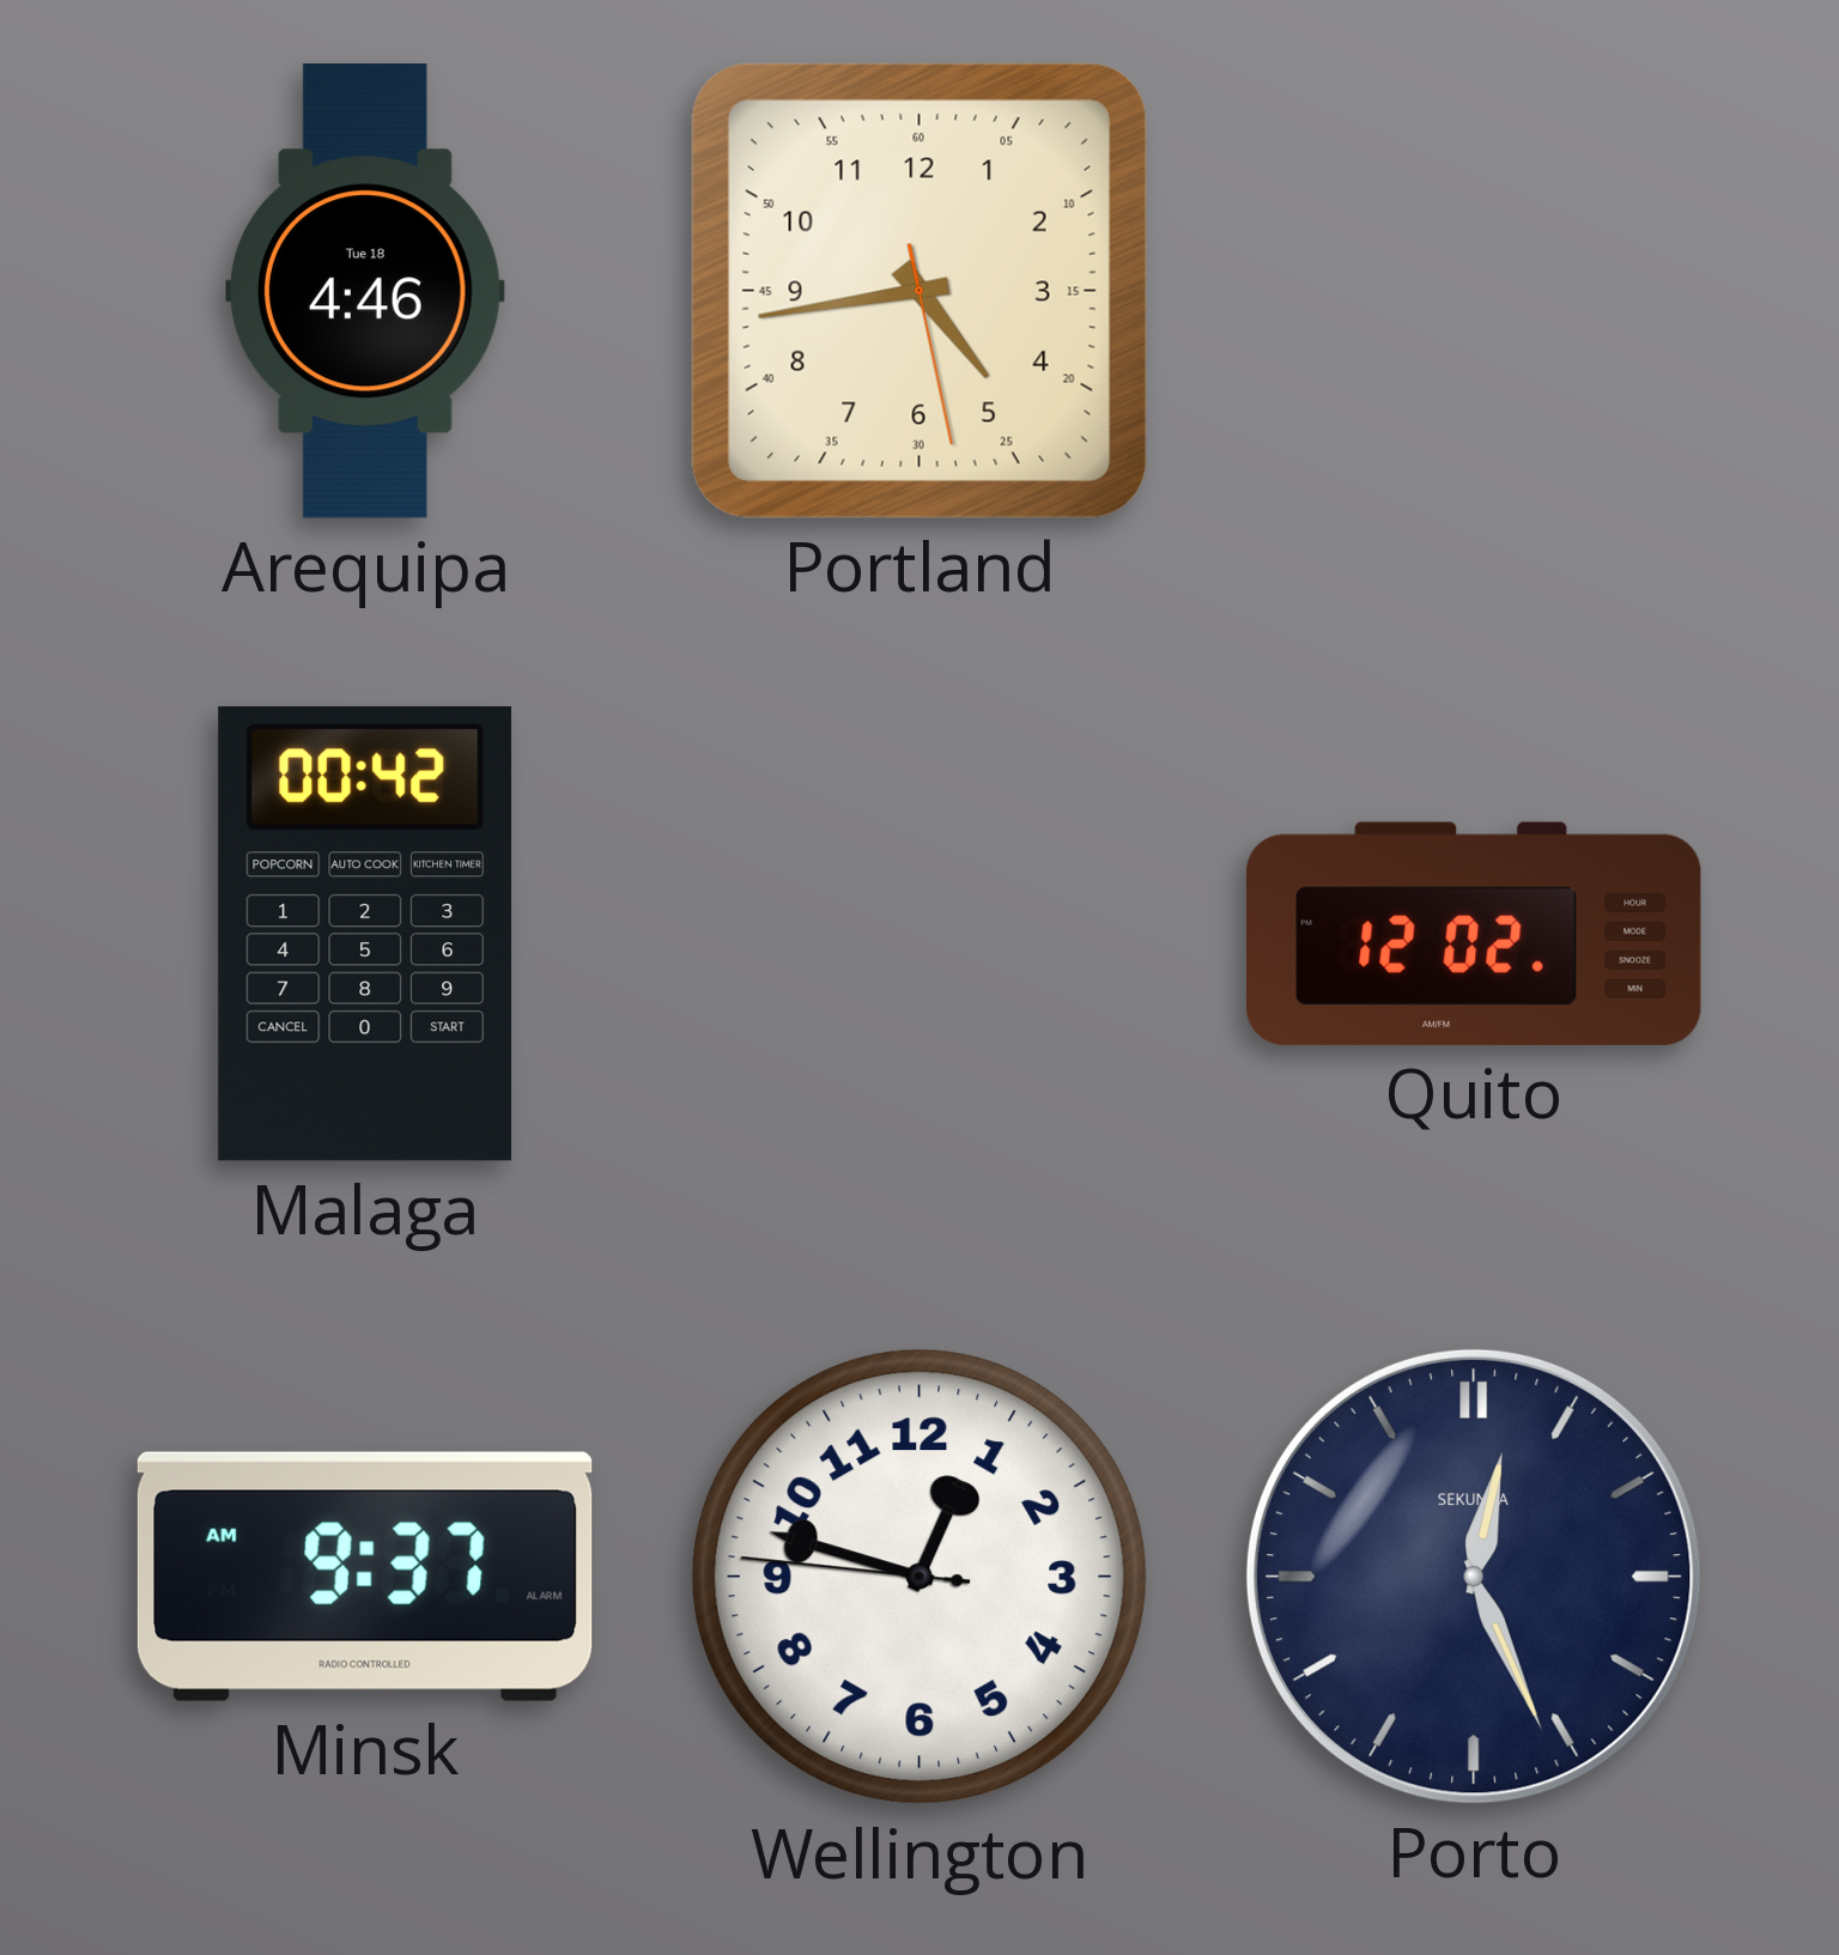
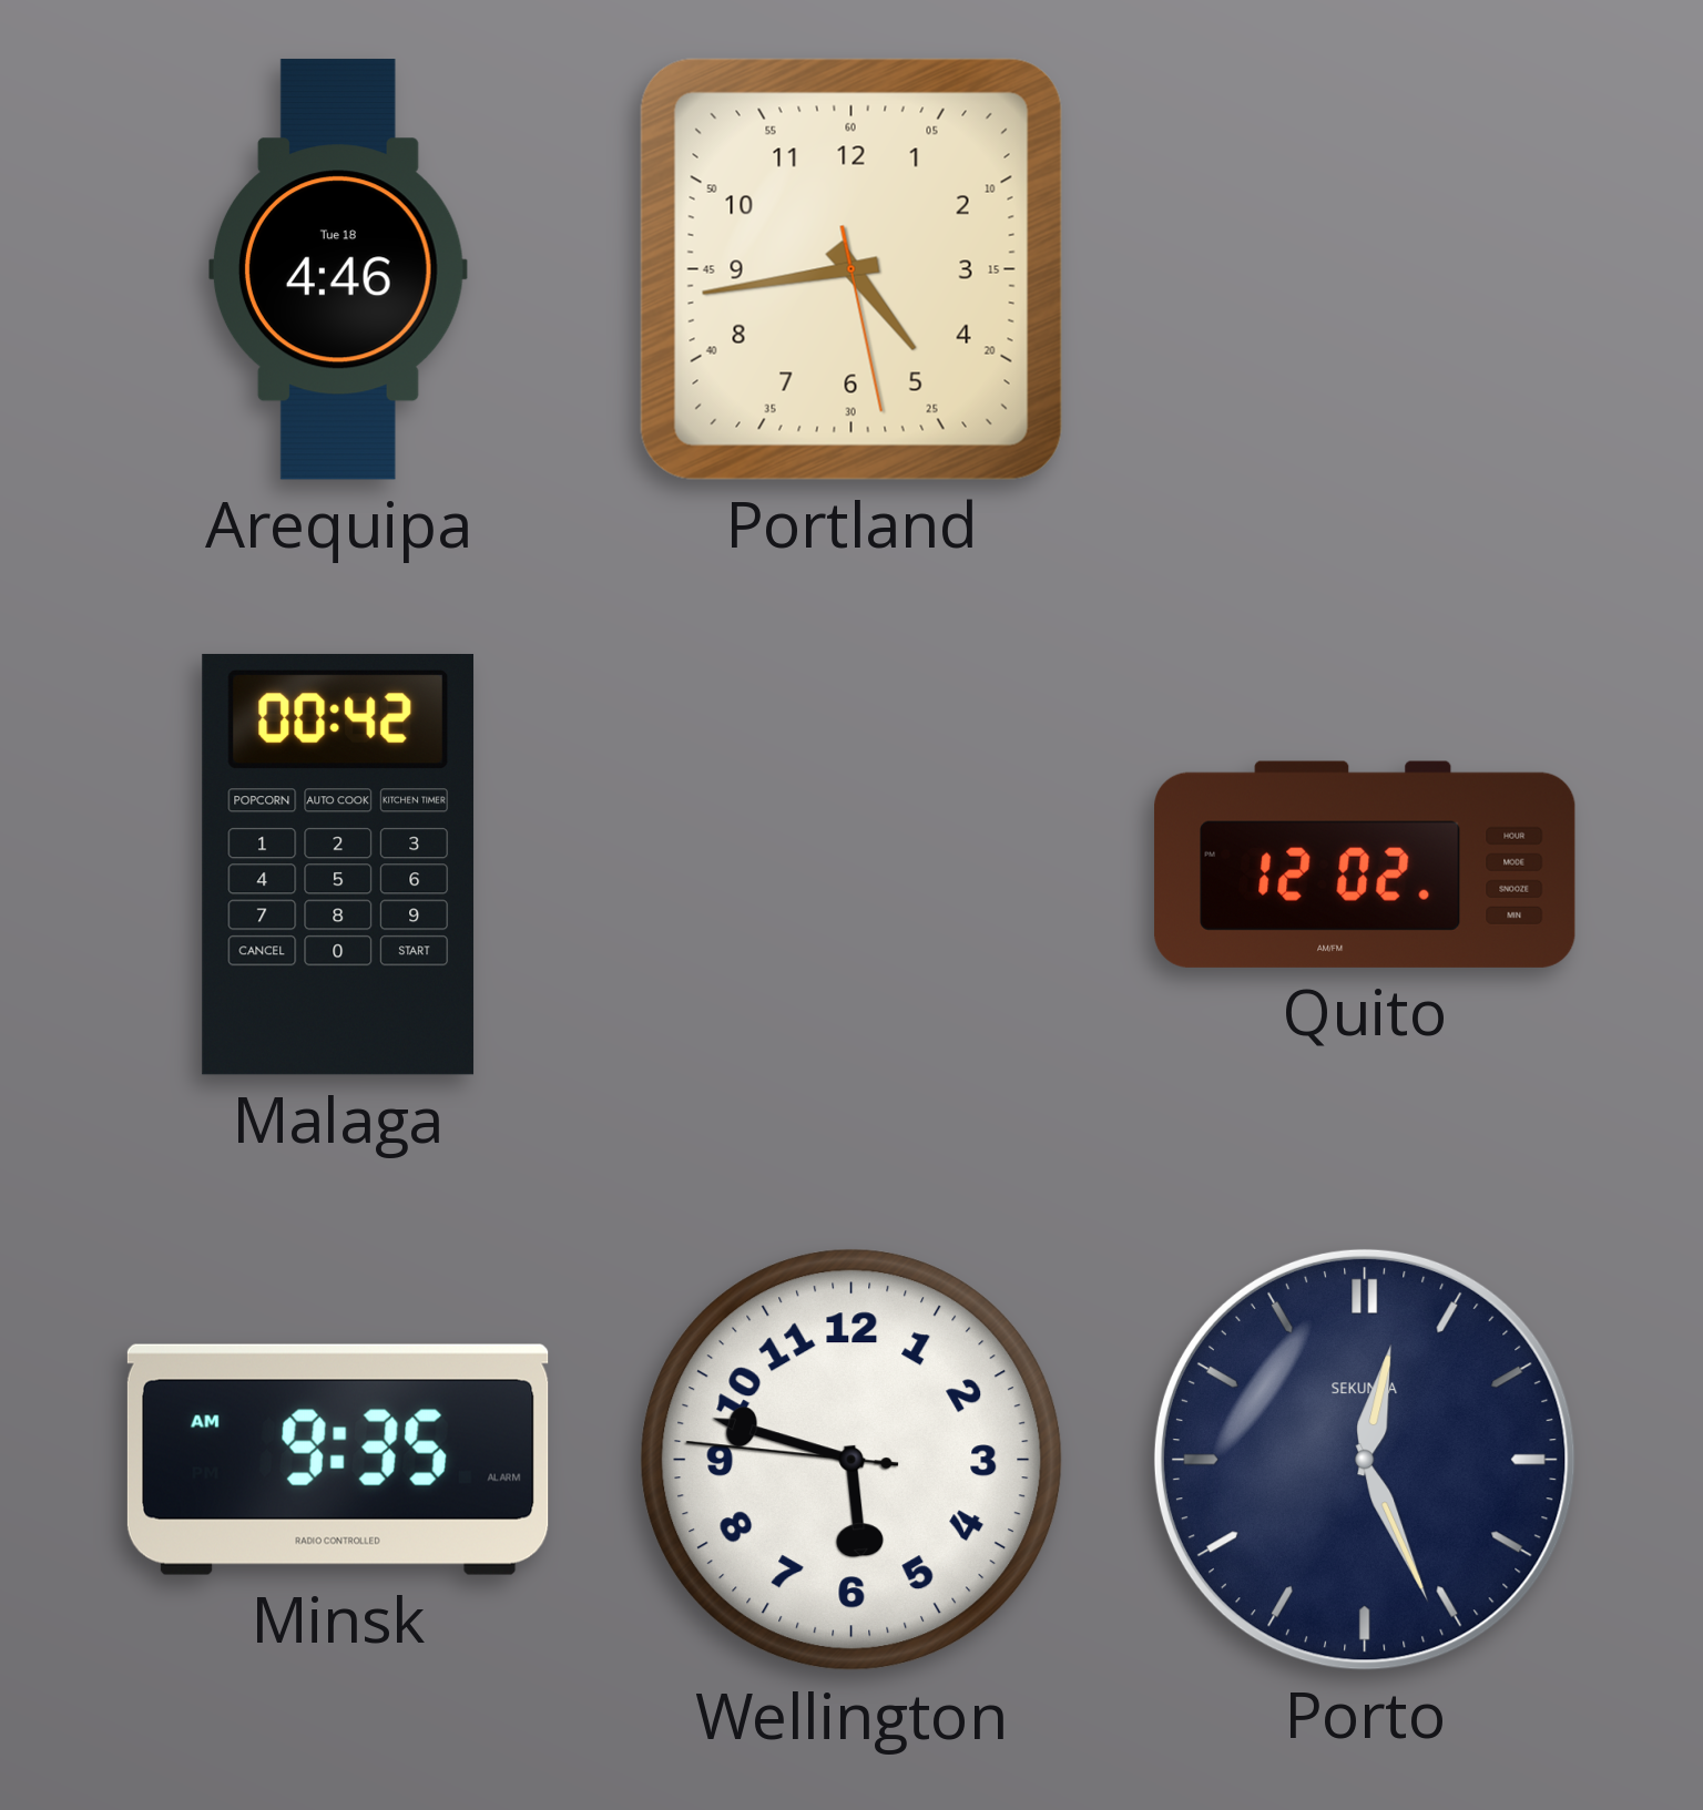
Minsk: 9:37 -> 9:35
Wellington: 12:47 -> 5:47
